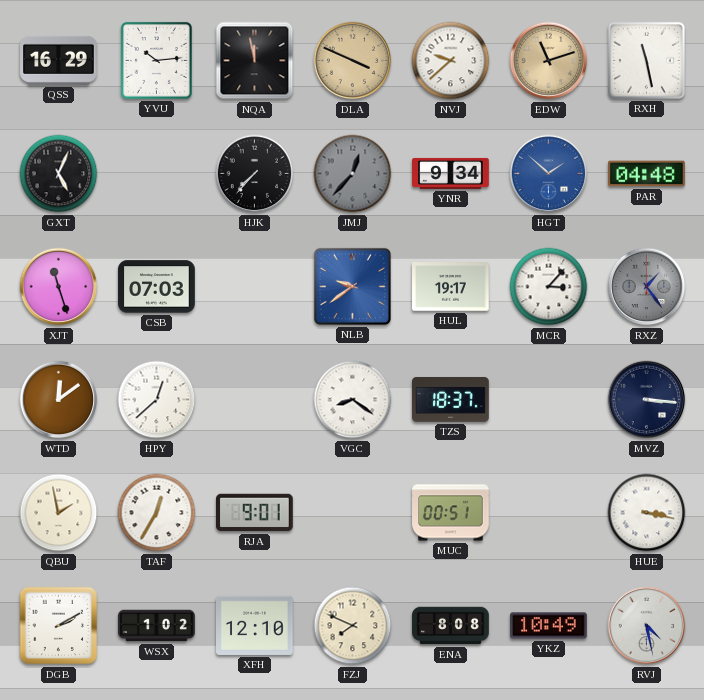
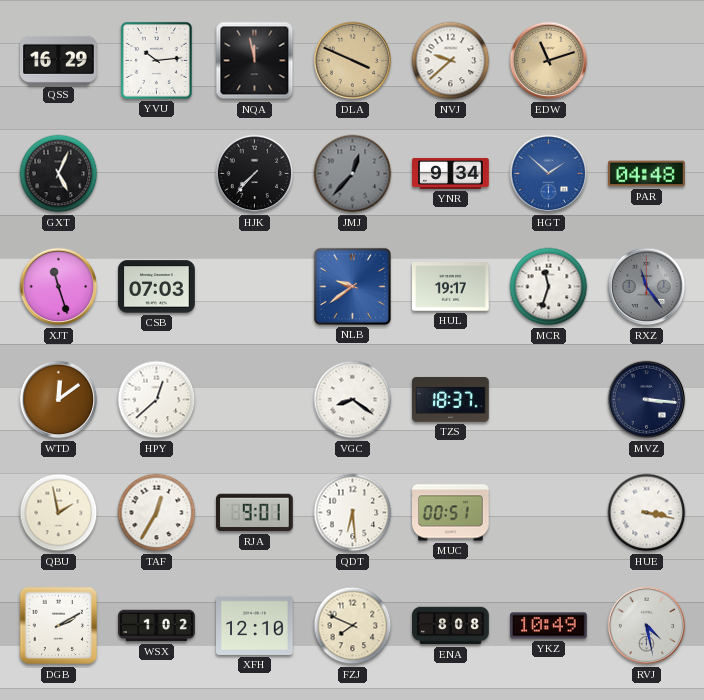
RXH: 11:28 -> none
MCR: 3:07 -> 11:33
RXZ: 1:24 -> 11:24
QDT: none -> 6:29
